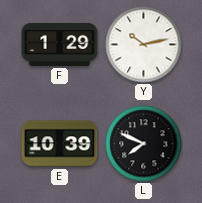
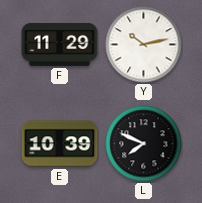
F: 1:29 -> 11:29
